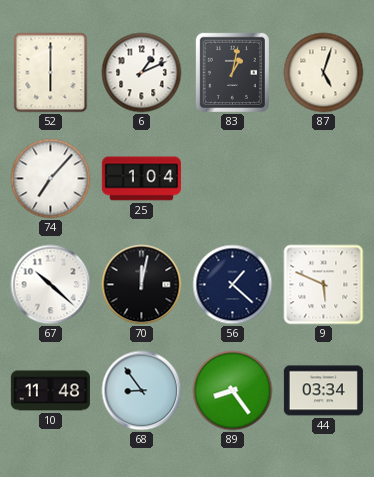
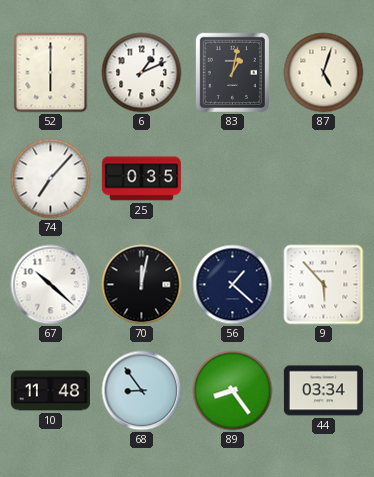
25: 1:04 -> 0:35
9: 5:49 -> 5:53
